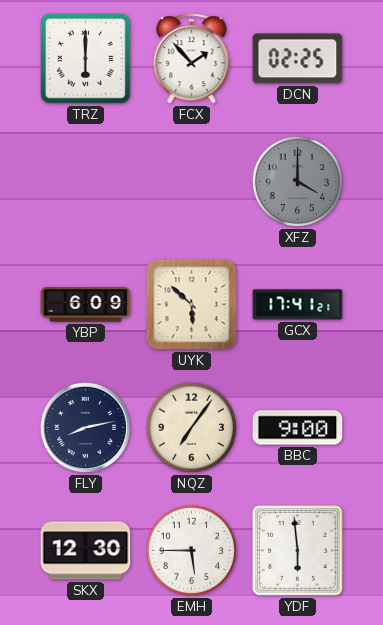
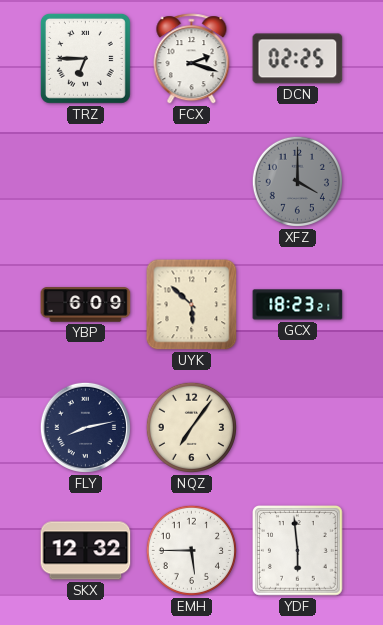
TRZ: 6:00 -> 6:45
FCX: 1:53 -> 2:18
GCX: 17:41 -> 18:23
BBC: 9:00 -> none
SKX: 12:30 -> 12:32
